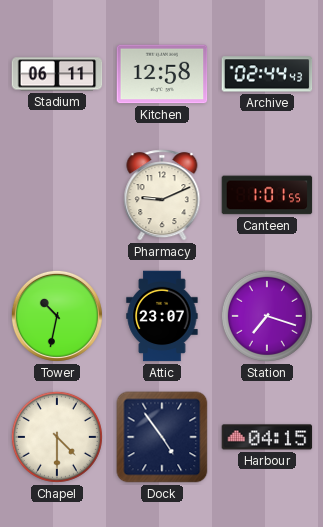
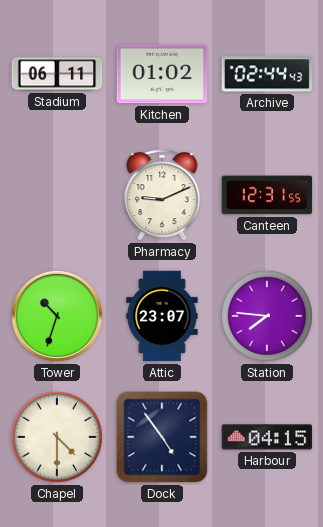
Kitchen: 12:58 -> 01:02
Canteen: 1:01 -> 12:31
Tower: 10:32 -> 10:33
Station: 7:18 -> 7:46
